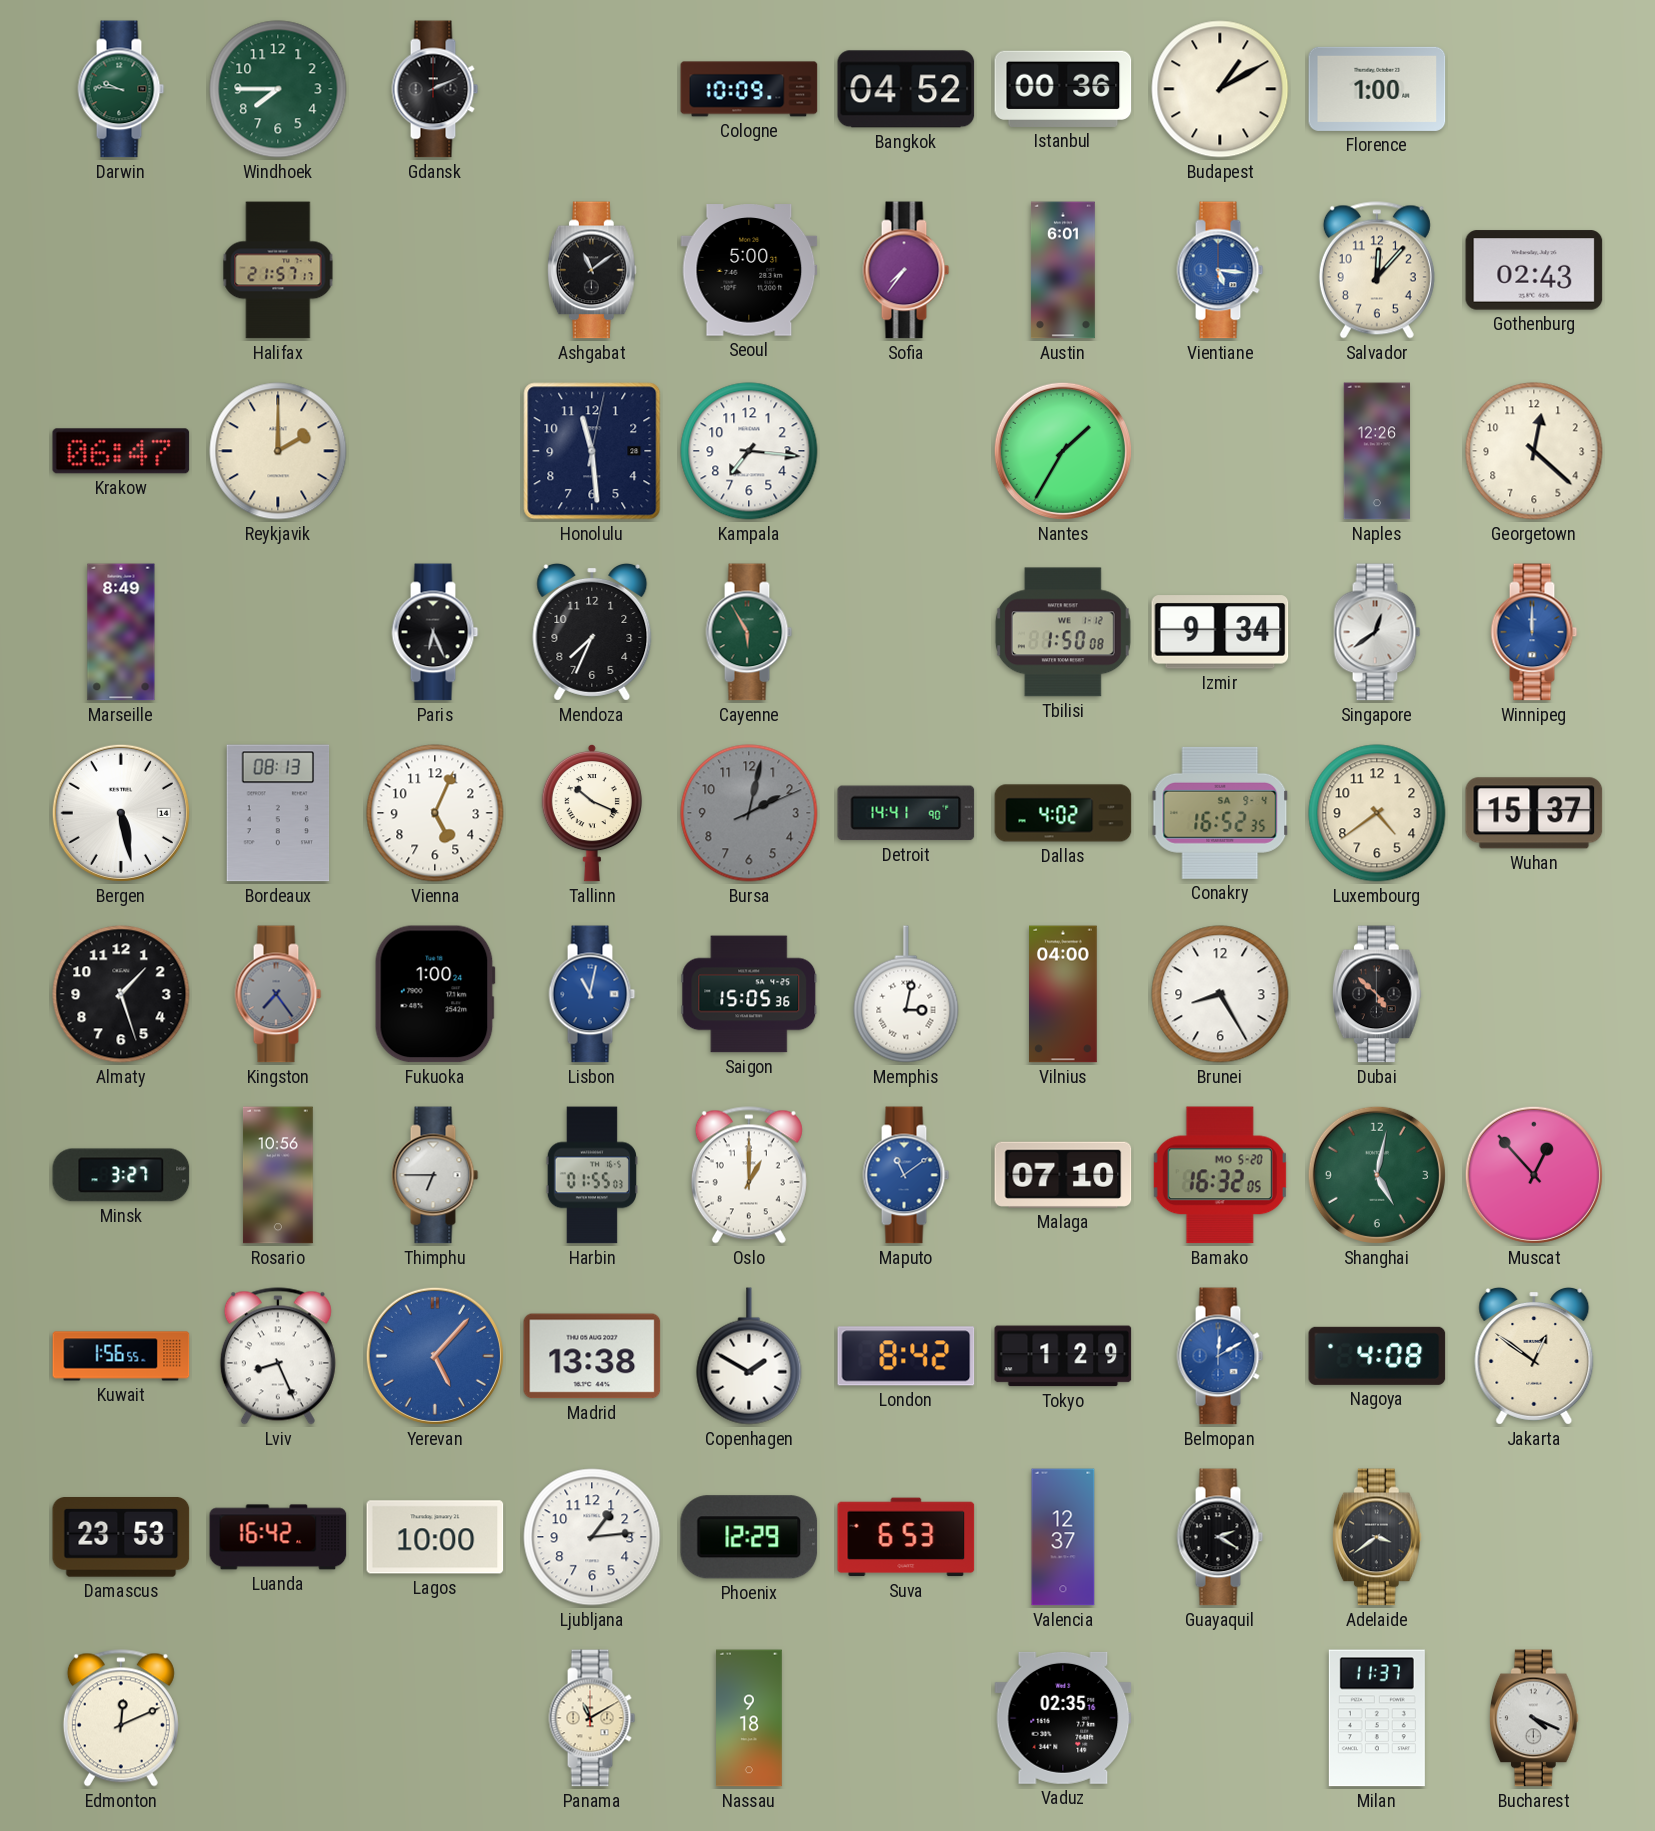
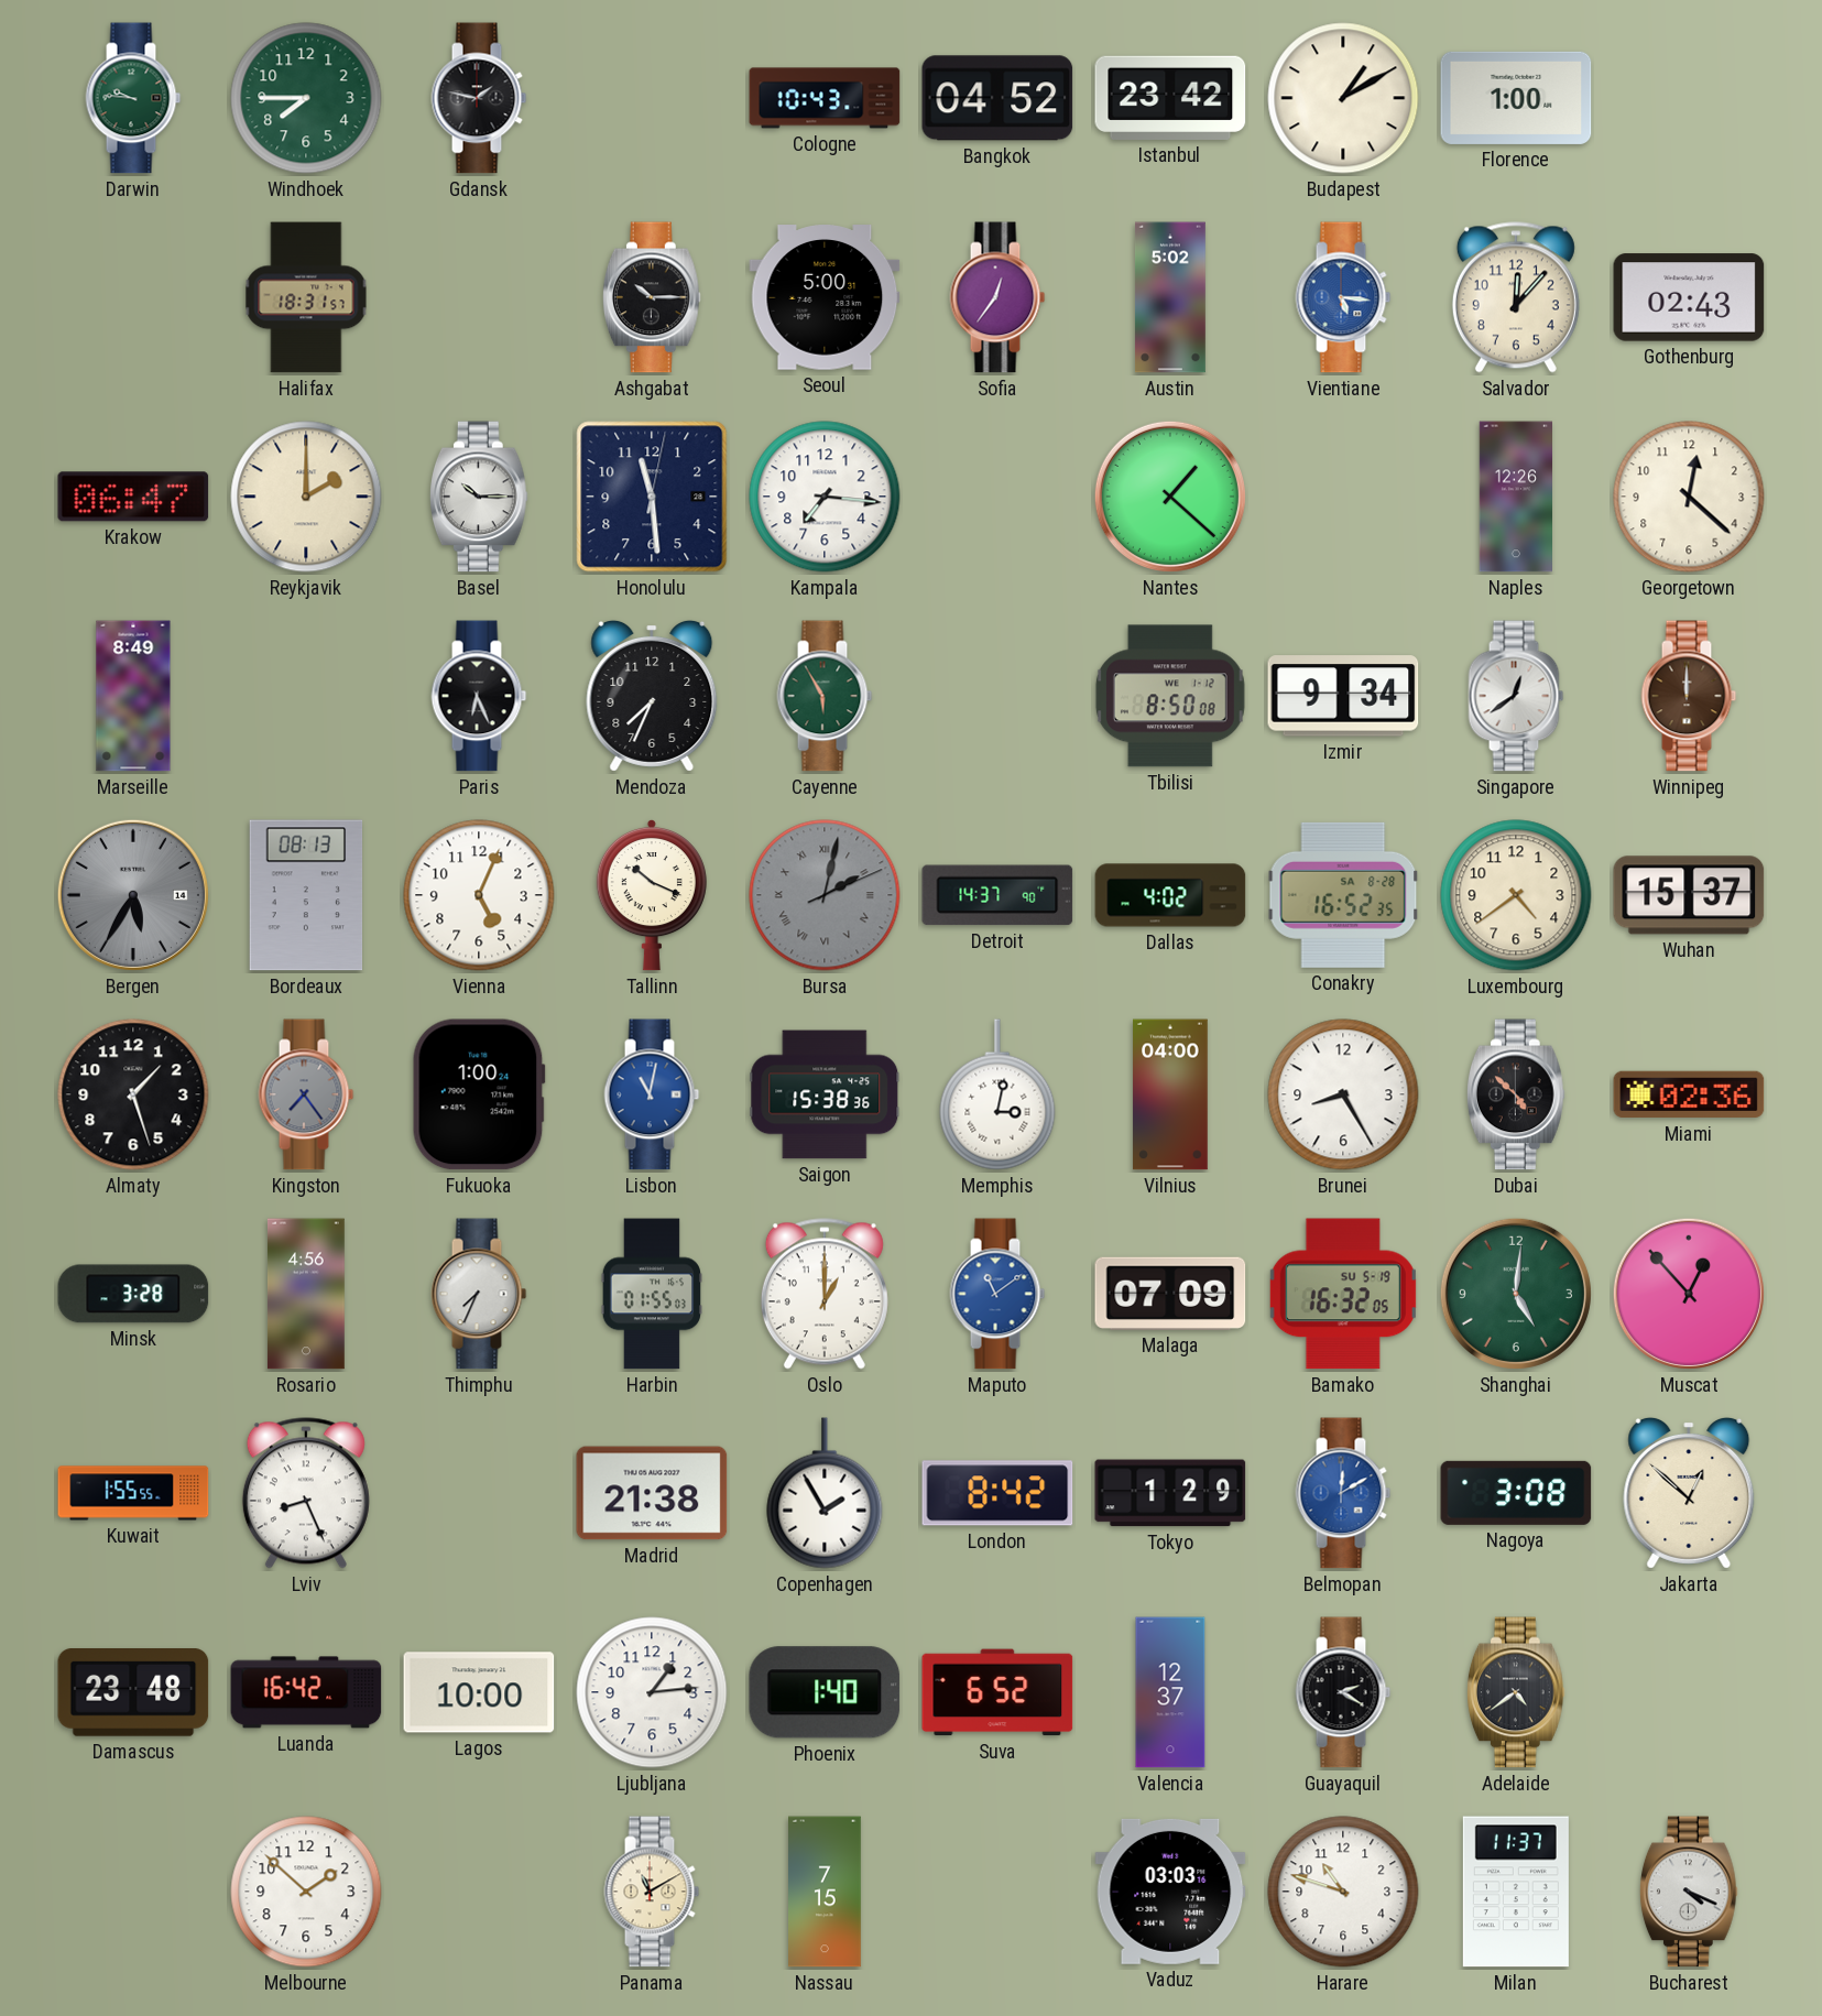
Gdansk: 2:11 -> 1:47
Cologne: 10:09 -> 10:43
Istanbul: 00:36 -> 23:42
Halifax: 21:57 -> 18:31
Ashgabat: 11:09 -> 10:15
Sofia: 7:36 -> 12:36
Austin: 6:01 -> 5:02
Basel: none -> 10:15
Nantes: 1:35 -> 1:22
Tbilisi: 1:50 -> 8:50
Winnipeg dial: blue -> brown
Bergen: 5:28 -> 5:35
Bergen dial: white -> grey
Bursa numerals: Arabic -> Roman
Detroit: 14:41 -> 14:37
Conakry date: SA 9-4 -> SA 8-28
Saigon: 15:05 -> 15:38
Miami: none -> 02:36
Minsk: 3:27 -> 3:28
Rosario: 10:56 -> 4:56
Thimphu: 6:45 -> 7:34
Malaga: 07:10 -> 07:09
Bamako date: MO 5-20 -> SU 5-19
Shanghai: 5:02 -> 5:01
Kuwait: 1:56 -> 1:55
Yerevan: 5:07 -> none
Madrid: 13:38 -> 21:38
Copenhagen: 1:50 -> 1:55
Nagoya: 4:08 -> 3:08
Jakarta: 12:51 -> 12:52
Damascus: 23:53 -> 23:48
Phoenix: 12:29 -> 1:40
Suva: 6:53 -> 6:52
Adelaide: 3:39 -> 4:39
Edmonton: 12:11 -> none
Melbourne: none -> 1:52
Nassau: 9:18 -> 7:15
Vaduz: 02:35 -> 03:03
Harare: none -> 10:48
